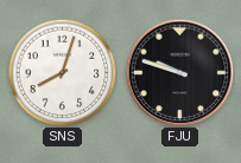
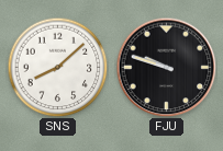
SNS: 8:03 -> 8:08
